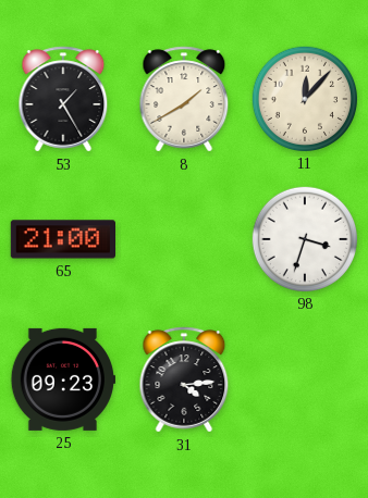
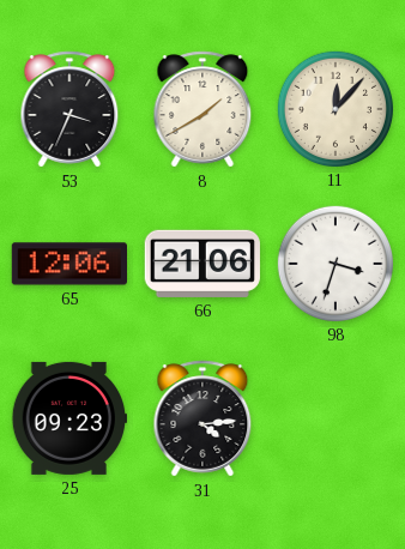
53: 1:25 -> 3:34
65: 21:00 -> 12:06
66: none -> 21:06
